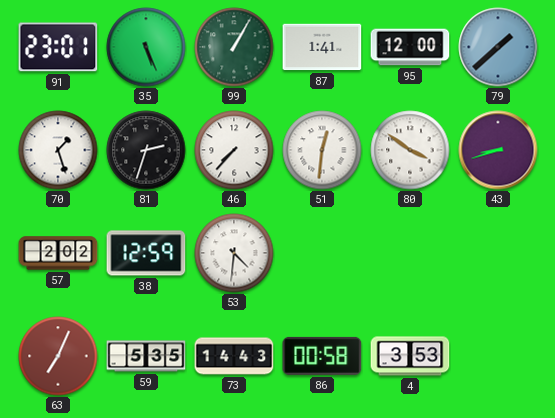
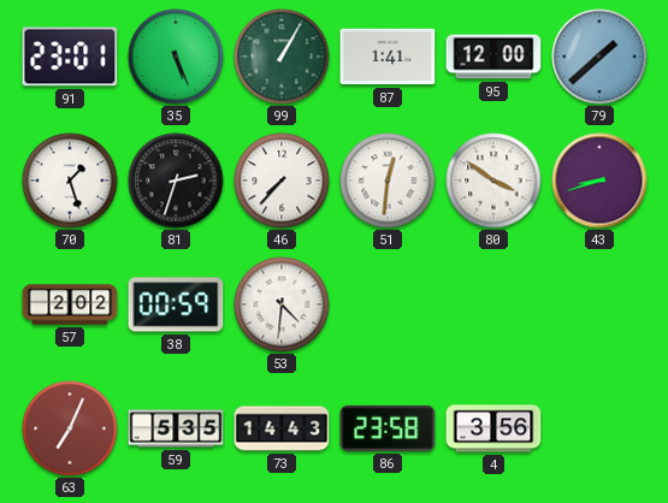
38: 12:59 -> 00:59
86: 00:58 -> 23:58
4: 3:53 -> 3:56
